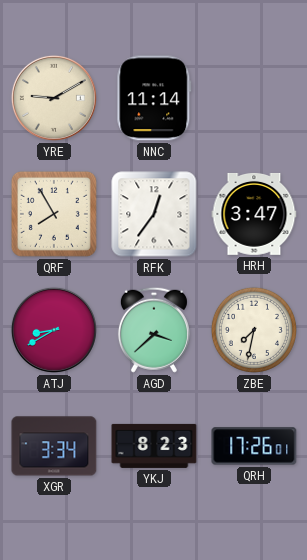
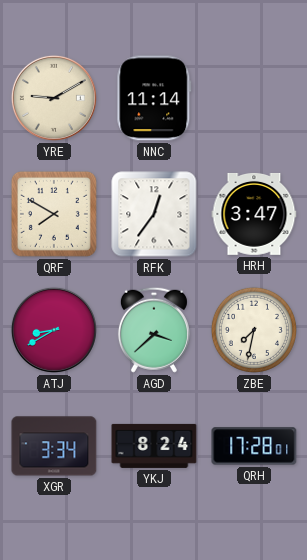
QRF: 7:55 -> 7:50
YKJ: 8:23 -> 8:24
QRH: 17:26 -> 17:28
